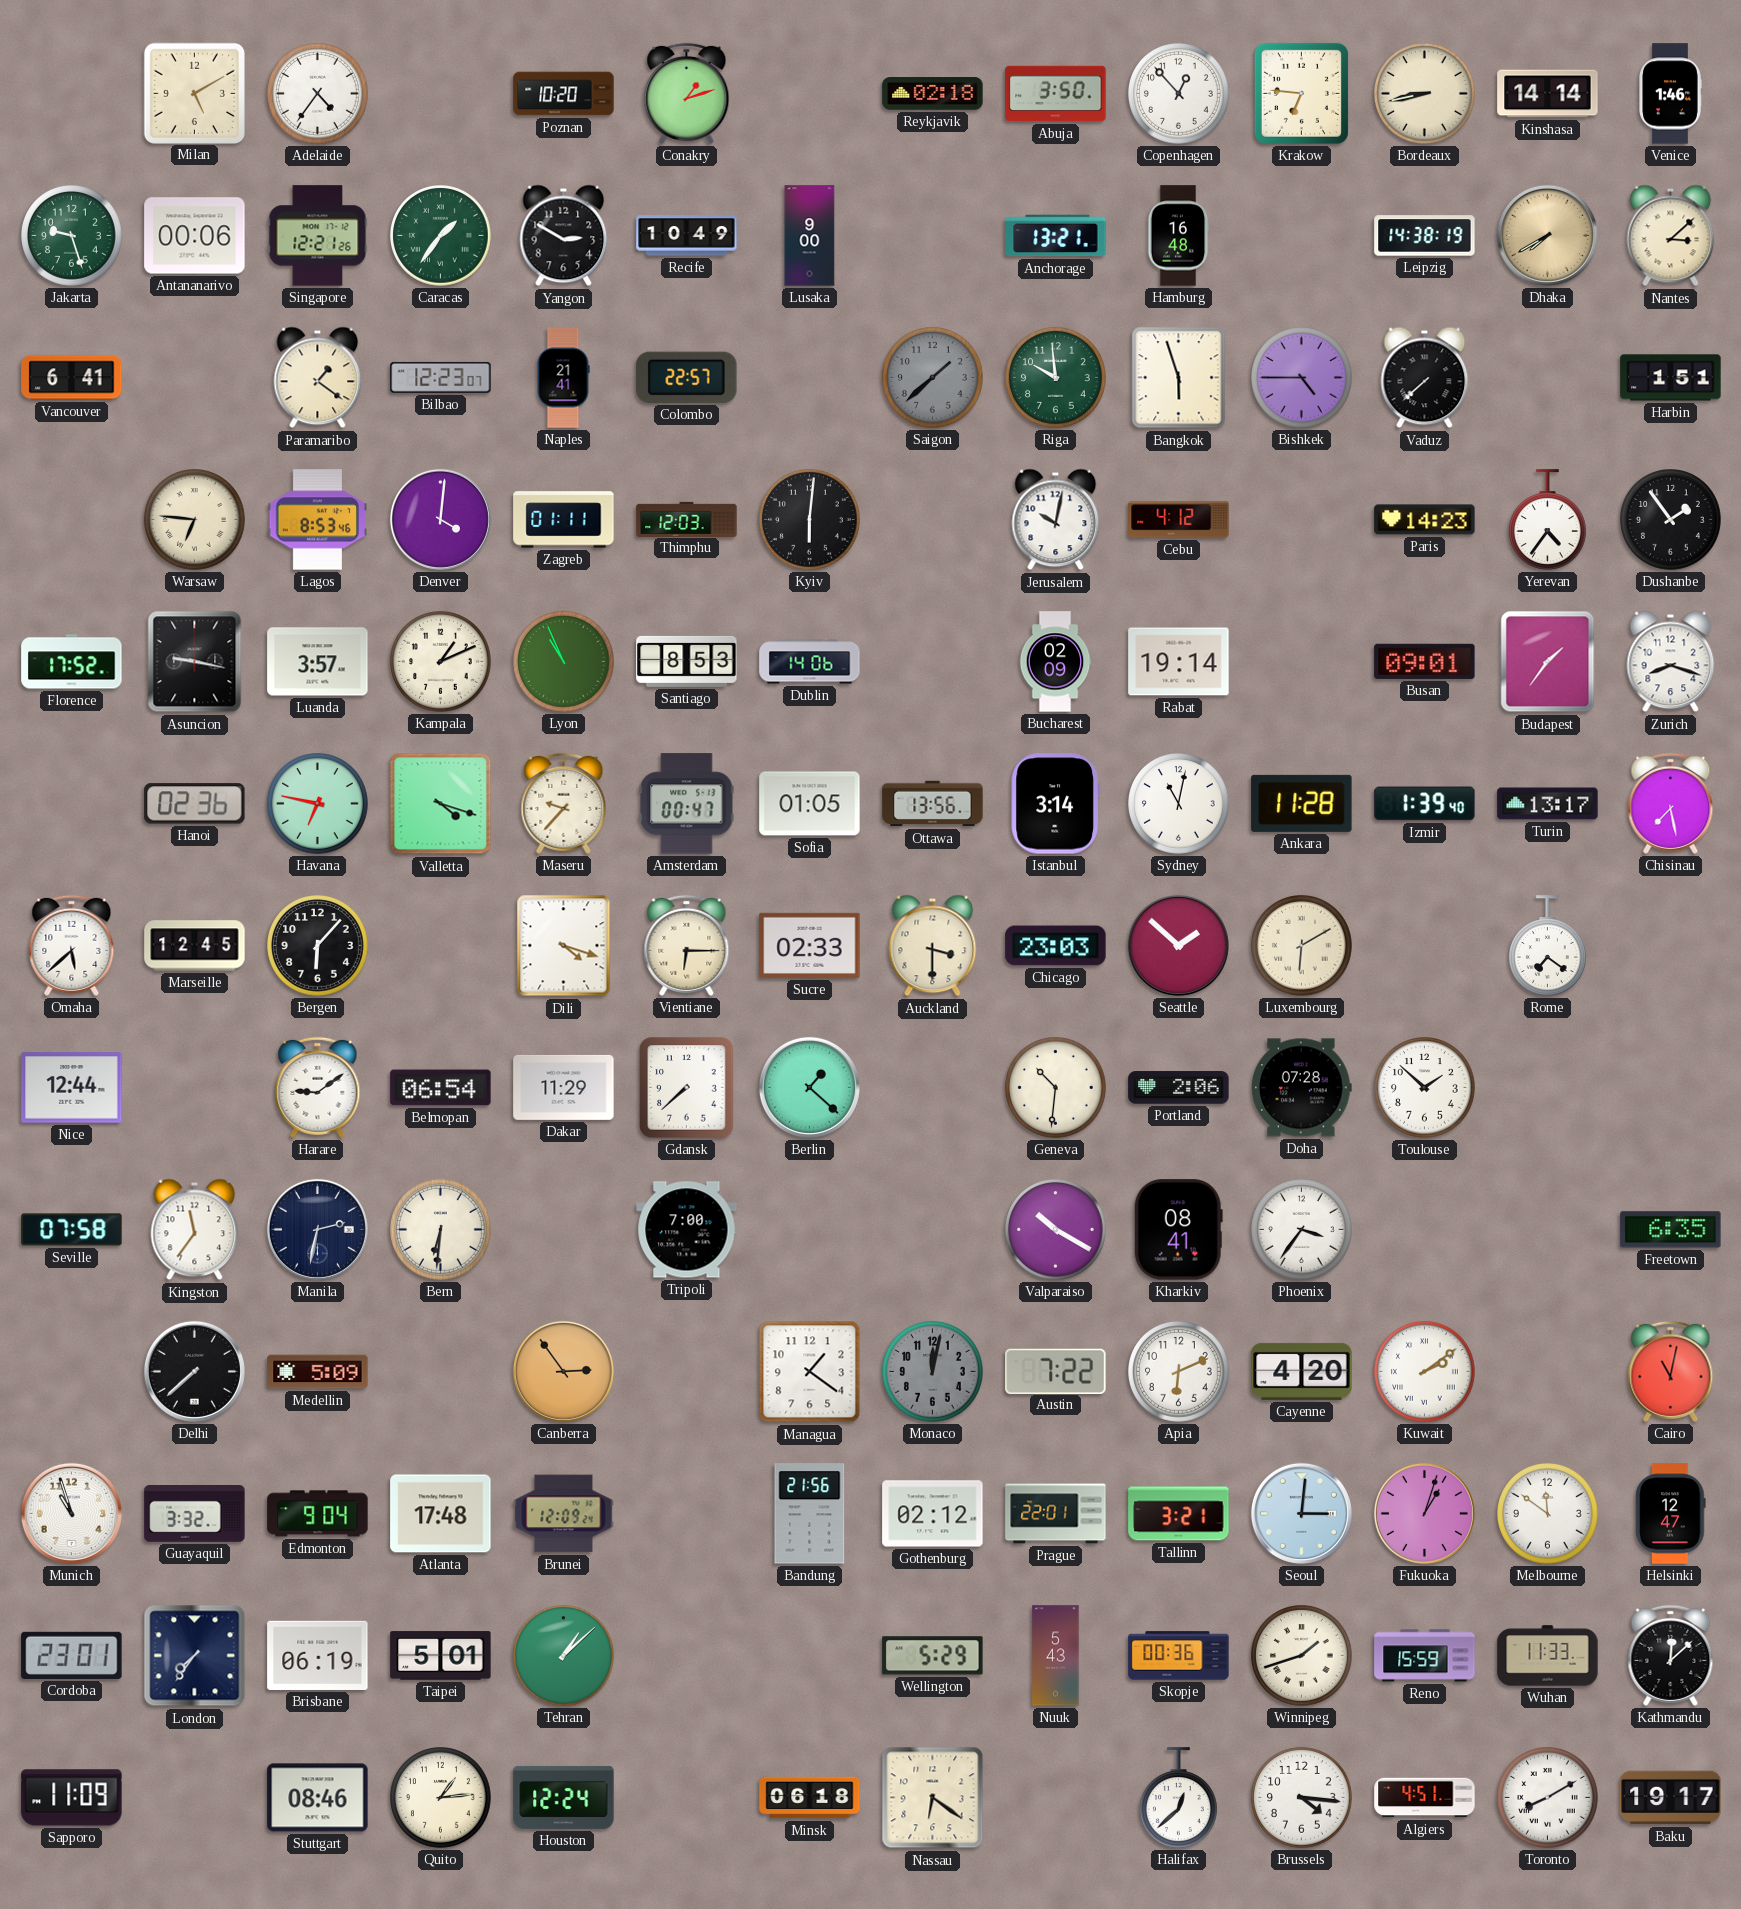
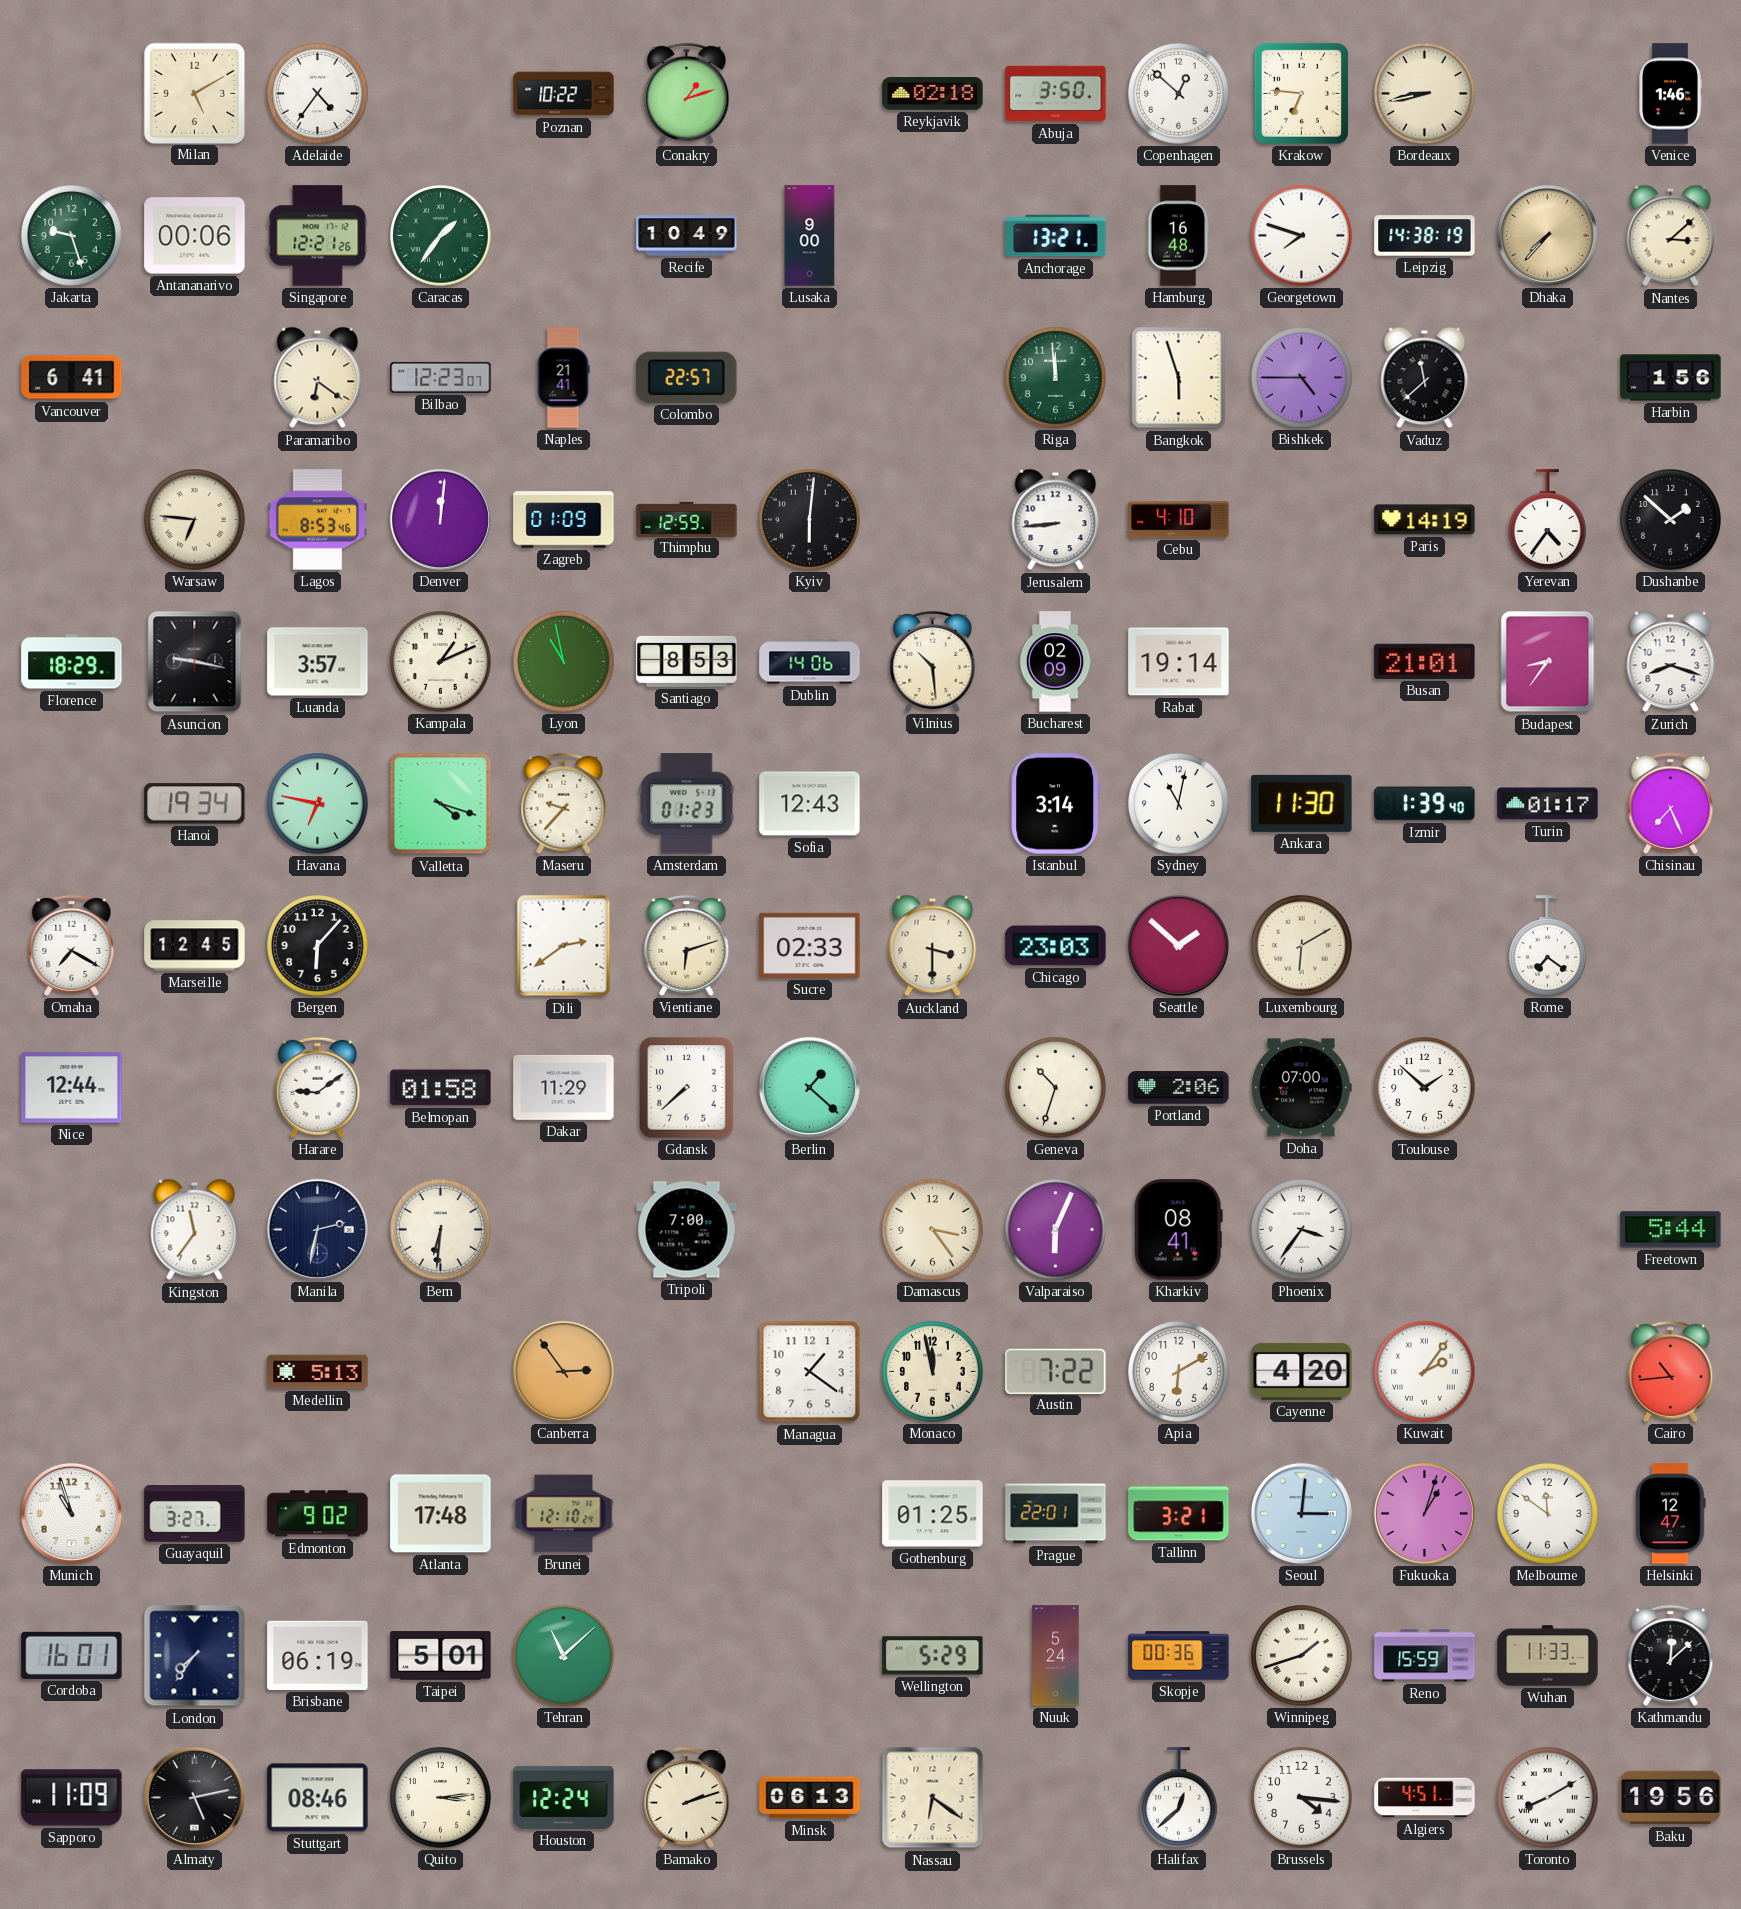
Poznan: 10:20 -> 10:22
Copenhagen: 12:53 -> 12:52
Kinshasa: 14:14 -> none
Yangon: 2:50 -> none
Georgetown: none -> 7:48
Dhaka: 7:40 -> 7:37
Paramaribo: 1:21 -> 6:21
Saigon: 1:38 -> none
Riga: 9:59 -> 11:59
Vaduz: 7:38 -> 11:38
Harbin: 1:51 -> 1:56
Denver: 4:01 -> 12:01
Zagreb: 01:11 -> 01:09
Thimphu: 12:03 -> 12:59
Jerusalem: 10:02 -> 8:44
Cebu: 4:12 -> 4:10
Paris: 14:23 -> 14:19
Dushanbe: 1:54 -> 1:52
Florence: 17:52 -> 18:29
Lyon: 10:56 -> 10:58
Vilnius: none -> 10:29
Busan: 09:01 -> 21:01
Budapest: 1:36 -> 8:36
Hanoi: 02:36 -> 19:34
Amsterdam: 00:47 -> 01:23
Sofia: 01:05 -> 12:43
Ottawa: 13:56 -> none
Ankara: 11:28 -> 11:30
Turin: 13:17 -> 01:17
Chisinau: 7:28 -> 7:26
Omaha: 5:38 -> 7:20
Dili: 4:18 -> 2:39
Vientiane: 6:15 -> 6:12
Belmopan: 06:54 -> 01:58
Geneva: 10:31 -> 10:33
Doha: 07:28 -> 07:00
Seville: 07:58 -> none
Damascus: none -> 3:24
Valparaiso: 10:20 -> 6:04
Freetown: 6:35 -> 5:44
Delhi: 7:38 -> none
Medellin: 5:09 -> 5:13
Monaco: 12:02 -> 11:58
Monaco dial: grey -> cream
Apia: 6:11 -> 6:10
Kuwait: 2:09 -> 2:06
Cairo: 11:02 -> 10:44
Guayaquil: 3:32 -> 3:27
Edmonton: 9:04 -> 9:02
Brunei: 12:09 -> 12:10
Bandung: 21:56 -> none
Gothenburg: 02:12 -> 01:25
Cordoba: 23:01 -> 16:01
Tehran: 1:08 -> 11:08
Nuuk: 5:43 -> 5:24
Almaty: none -> 5:13
Quito: 1:14 -> 3:14
Bamako: none -> 2:12
Minsk: 06:18 -> 06:13
Baku: 19:17 -> 19:56
